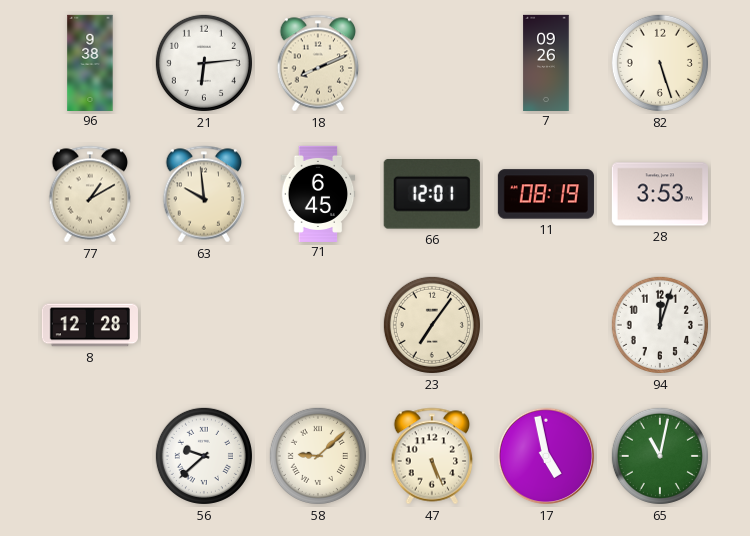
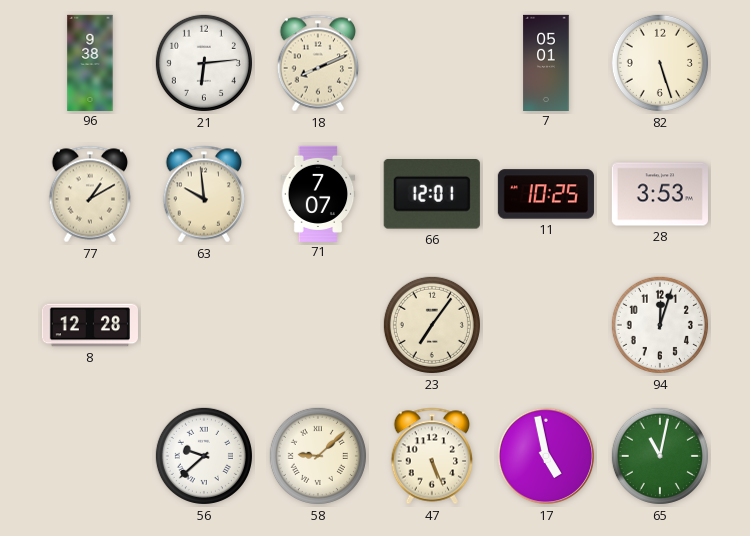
7: 09:26 -> 05:01
71: 6:45 -> 7:07
11: 08:19 -> 10:25
